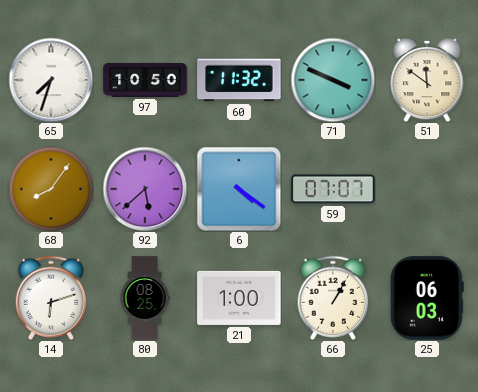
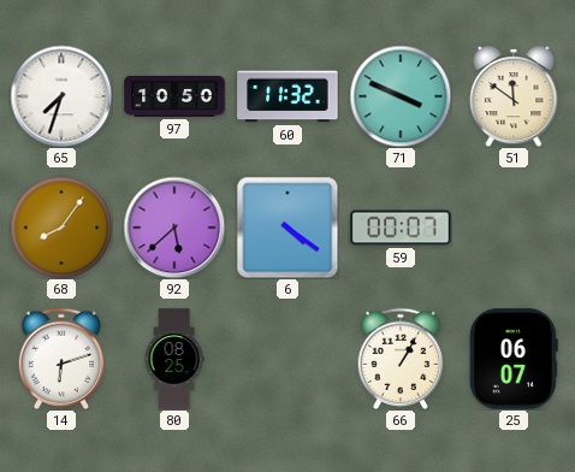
59: 07:07 -> 00:07
21: 1:00 -> none
25: 06:03 -> 06:07
